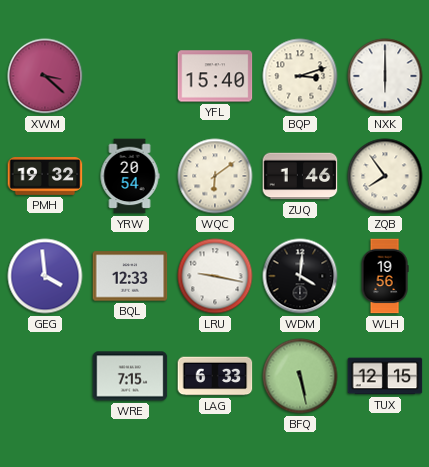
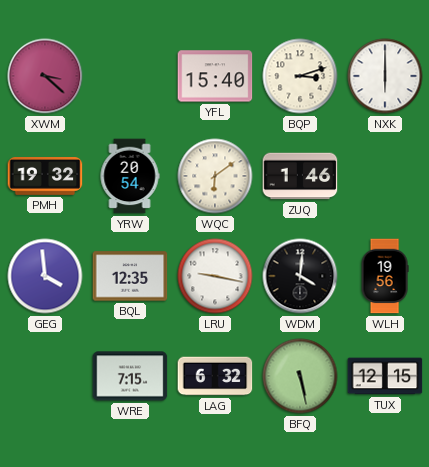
ZQB: 7:54 -> none
BQL: 12:33 -> 12:35
LAG: 6:33 -> 6:32
